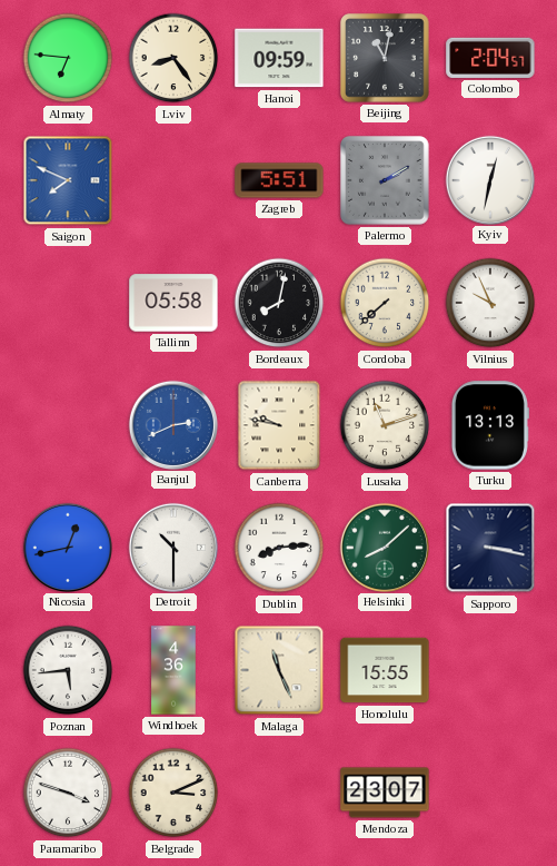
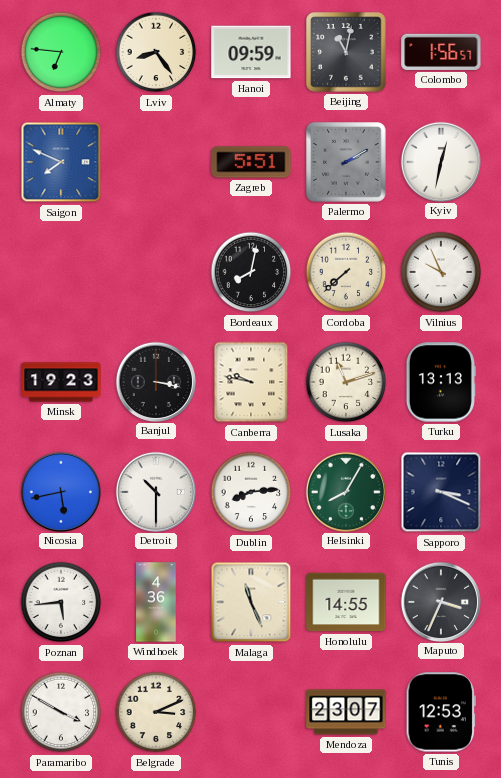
Colombo: 2:04 -> 1:56
Tallinn: 05:58 -> none
Minsk: none -> 19:23
Banjul: 2:41 -> 3:17
Banjul dial: blue -> black
Nicosia: 12:43 -> 5:43
Helsinki: 8:08 -> 8:05
Sapporo: 3:17 -> 3:19
Honolulu: 15:55 -> 14:55
Maputo: none -> 3:34
Paramaribo: 3:48 -> 3:50
Tunis: none -> 12:53
